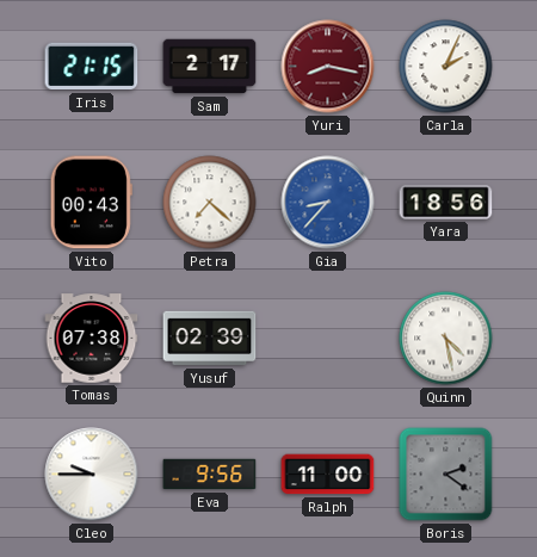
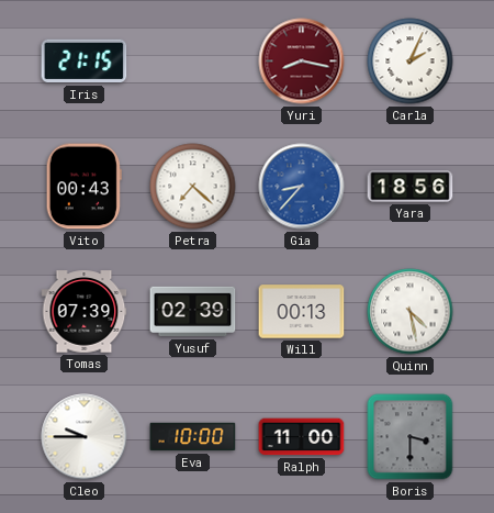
Sam: 2:17 -> none
Tomas: 07:38 -> 07:39
Will: none -> 00:13
Eva: 9:56 -> 10:00
Boris: 2:21 -> 3:30
